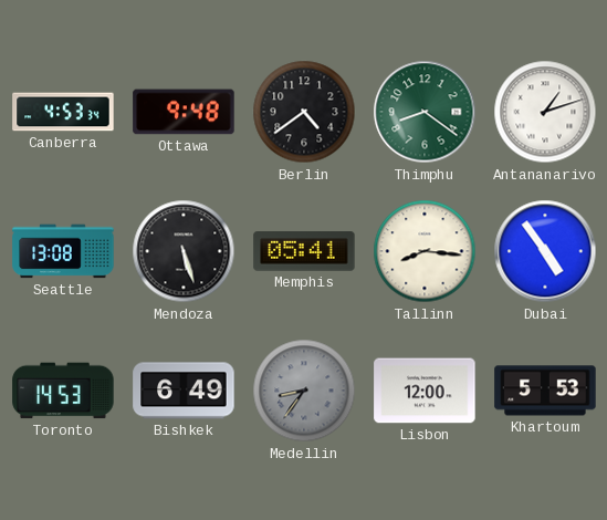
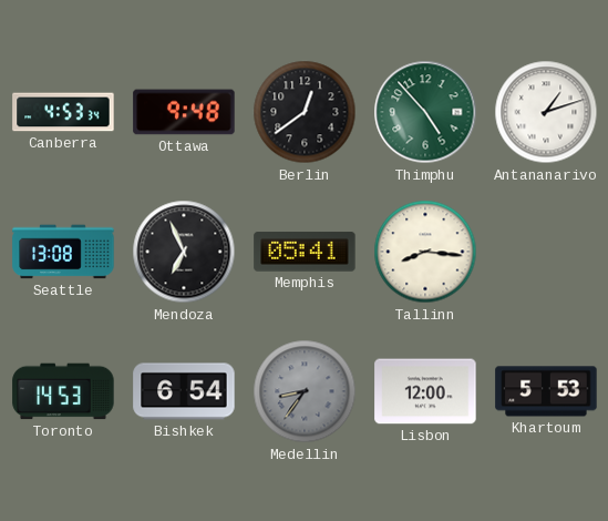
Berlin: 4:39 -> 12:39
Thimphu: 8:21 -> 4:53
Mendoza: 5:27 -> 6:56
Dubai: 4:54 -> none
Bishkek: 6:49 -> 6:54
